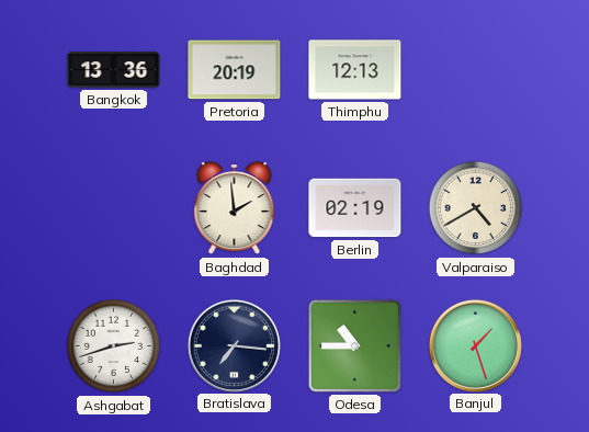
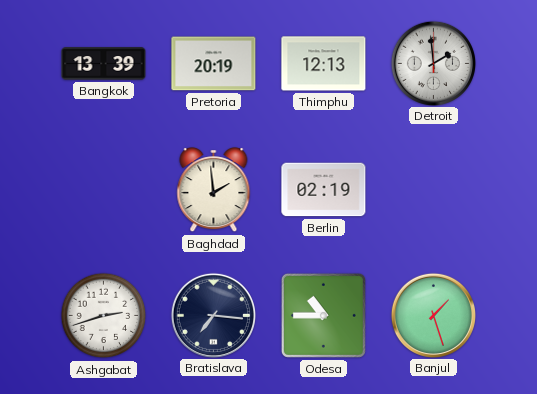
Bangkok: 13:36 -> 13:39
Detroit: none -> 1:59
Valparaiso: 4:40 -> none
